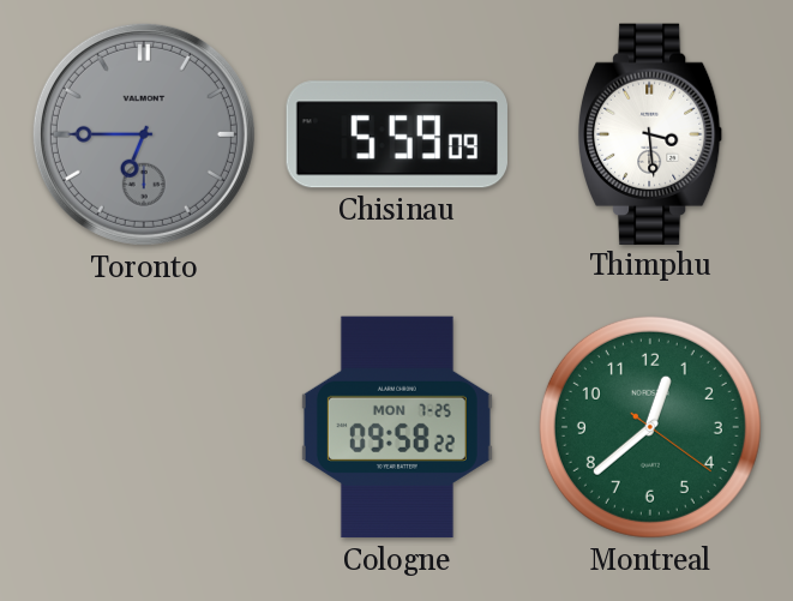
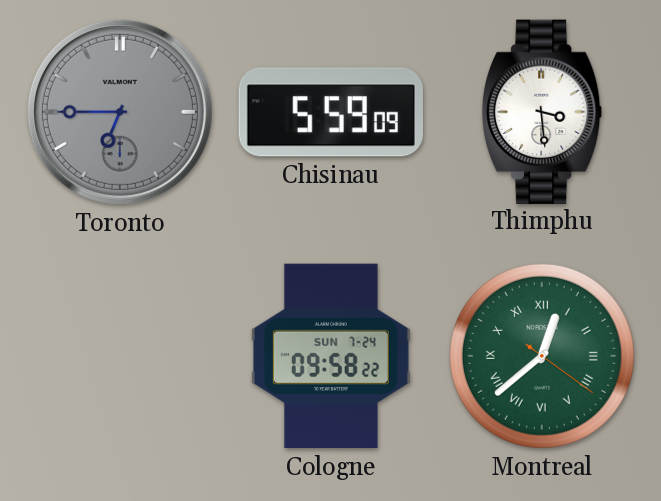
Cologne date: MON 7-25 -> SUN 7-24
Montreal numerals: Arabic -> Roman
